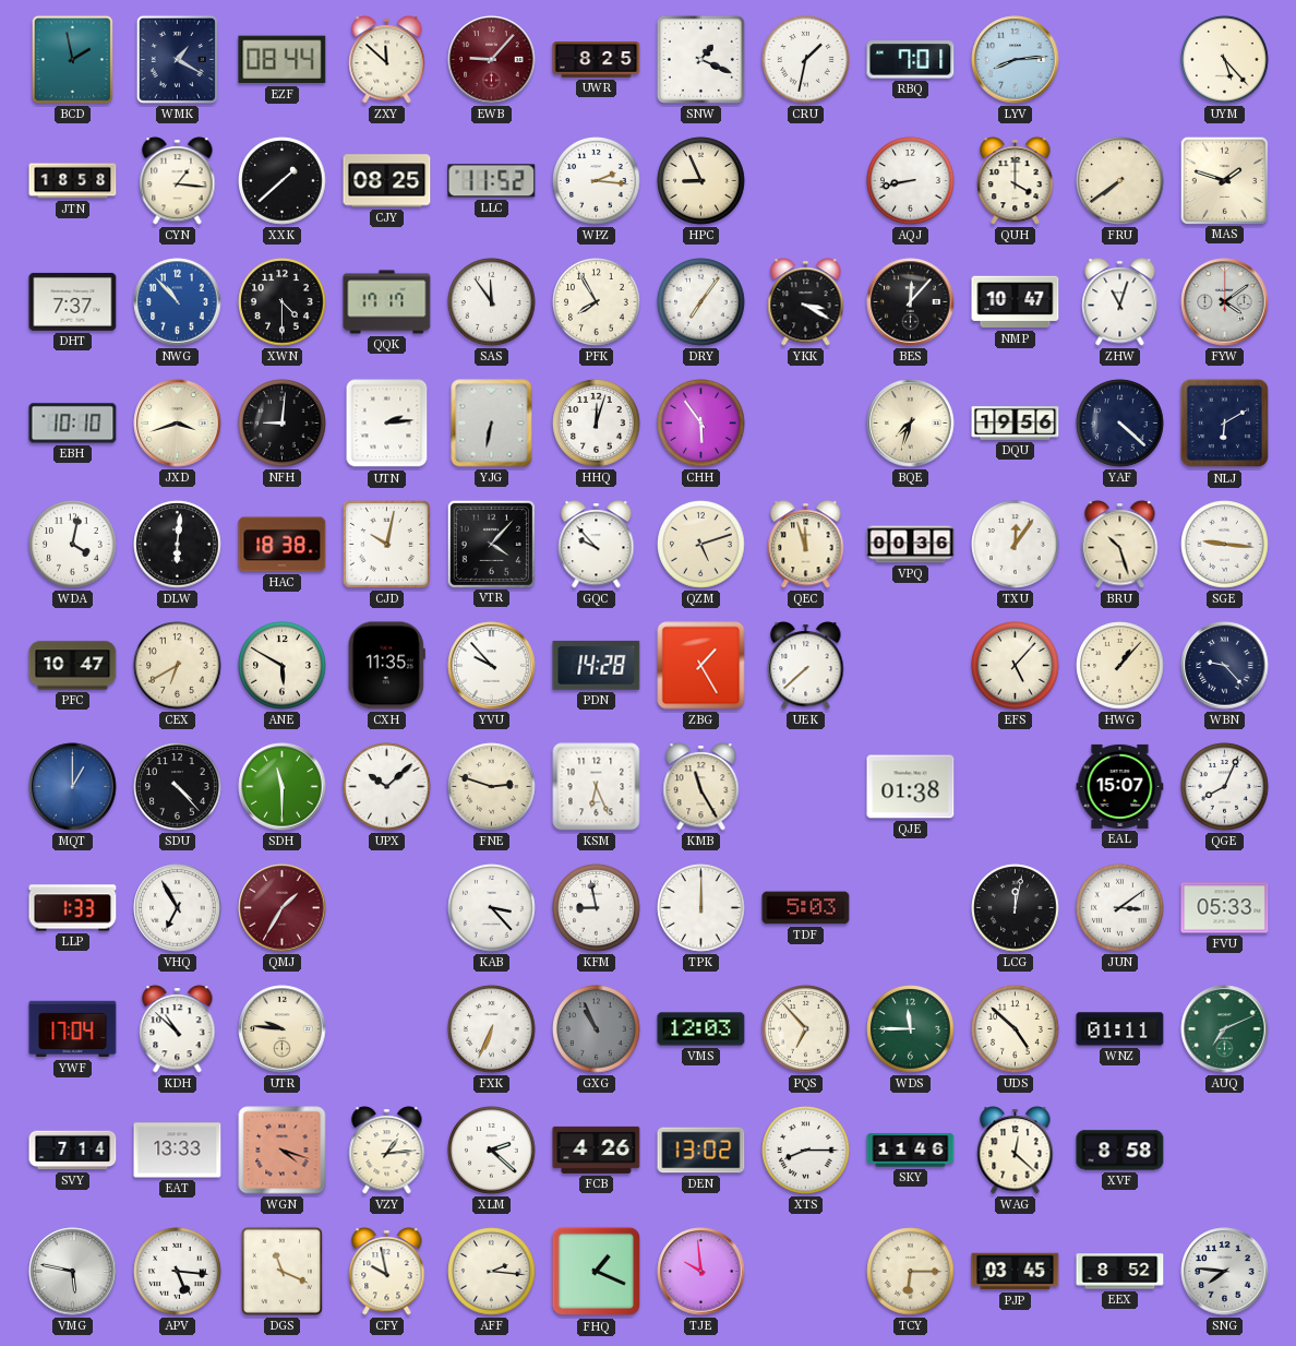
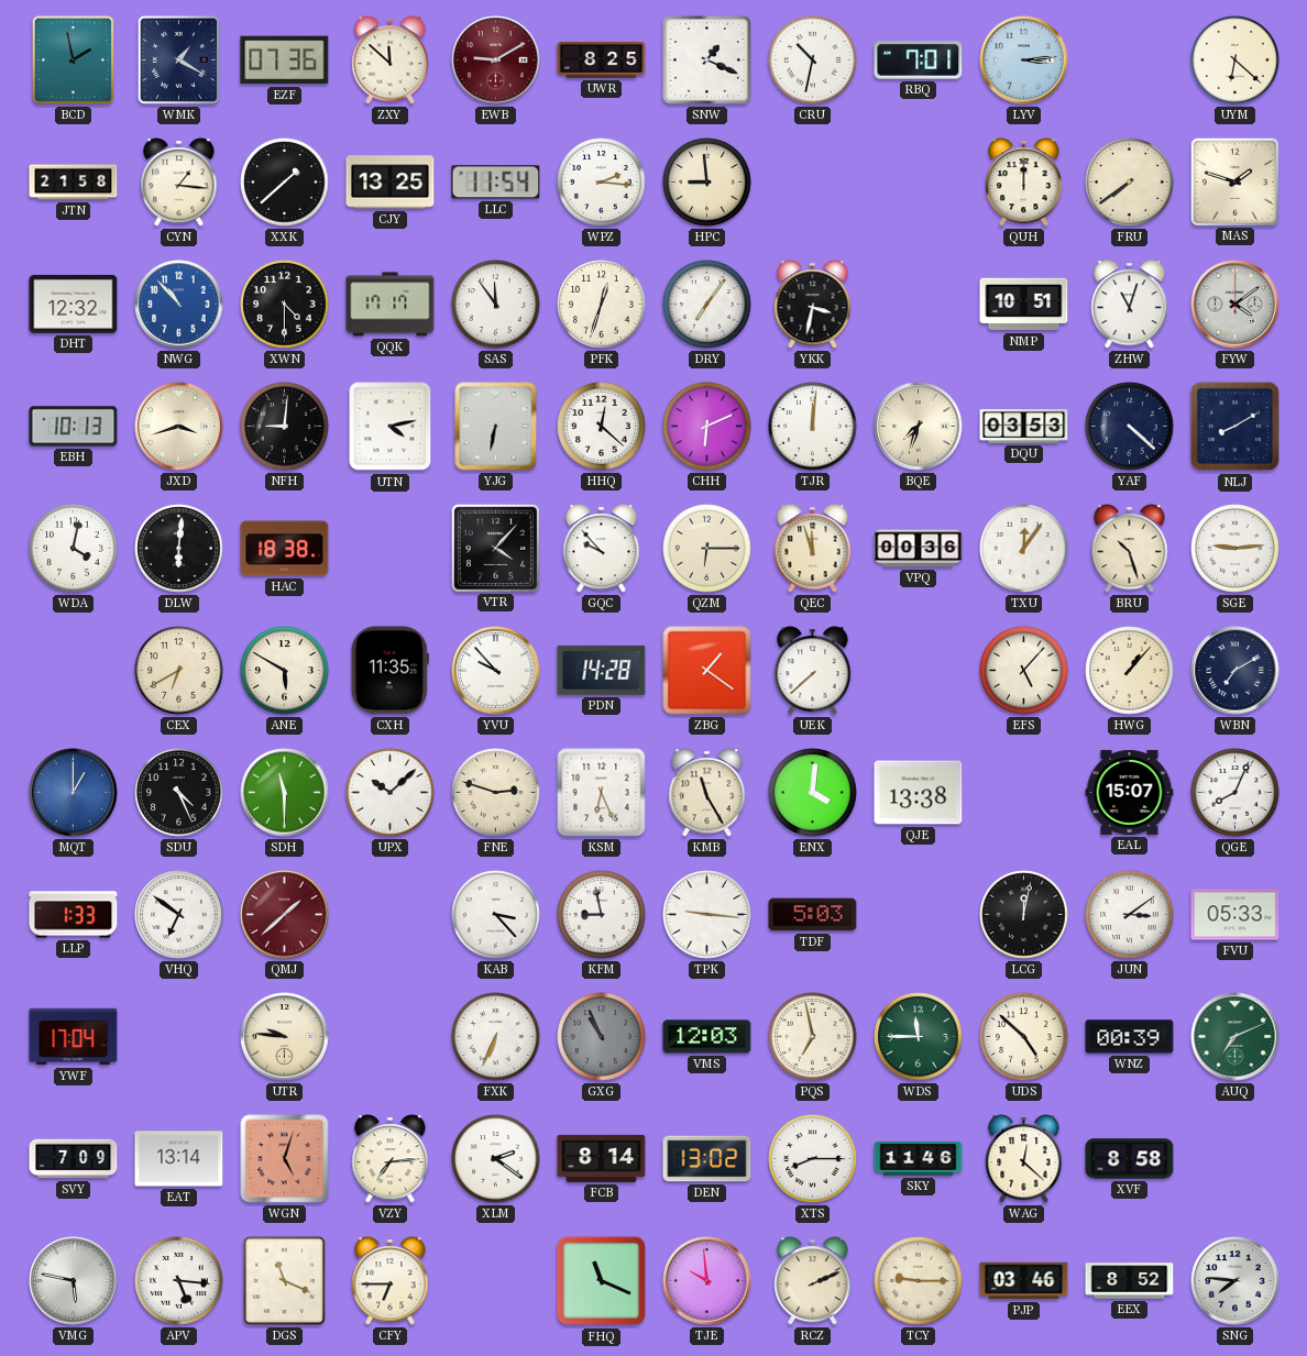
EZF: 08:44 -> 07:36
EWB: 9:07 -> 9:10
CRU: 1:32 -> 10:32
LYV: 8:14 -> 3:14
UYM: 5:23 -> 6:22
JTN: 18:58 -> 21:58
CJY: 08:25 -> 13:25
LLC: 11:52 -> 11:54
HPC: 8:56 -> 8:59
AQJ: 8:43 -> none
QUH: 4:00 -> 12:00
DHT: 7:37 -> 12:32
PFK: 7:55 -> 12:33
YKK: 3:20 -> 3:32
BES: 12:07 -> none
NMP: 10:47 -> 10:51
EBH: 10:10 -> 10:13
UTN: 2:14 -> 4:13
HHQ: 12:03 -> 12:22
CHH: 5:54 -> 6:11
TJR: none -> 12:01
DQU: 19:56 -> 03:53
NLJ: 6:10 -> 8:10
CJD: 10:02 -> none
QZM: 5:12 -> 6:15
SGE: 9:16 -> 9:14
PFC: 10:47 -> none
ZBG: 1:25 -> 1:21
WBN: 9:23 -> 7:10
SDU: 4:23 -> 4:26
ENX: none -> 4:01
QJE: 01:38 -> 13:38
VHQ: 6:55 -> 6:51
QMJ: 1:35 -> 1:38
TPK: 12:00 -> 9:16
KDH: 10:52 -> none
PQS: 6:53 -> 6:58
WNZ: 01:11 -> 00:39
SVY: 7:14 -> 7:09
EAT: 13:33 -> 13:14
WGN: 4:18 -> 5:03
VZY: 1:14 -> 7:14
XLM: 2:22 -> 2:21
FCB: 4:26 -> 8:14
CFY: 9:58 -> 6:45
AFF: 2:16 -> none
FHQ: 1:19 -> 11:19
RCZ: none -> 2:11
TCY: 6:15 -> 9:15
PJP: 03:45 -> 03:46
